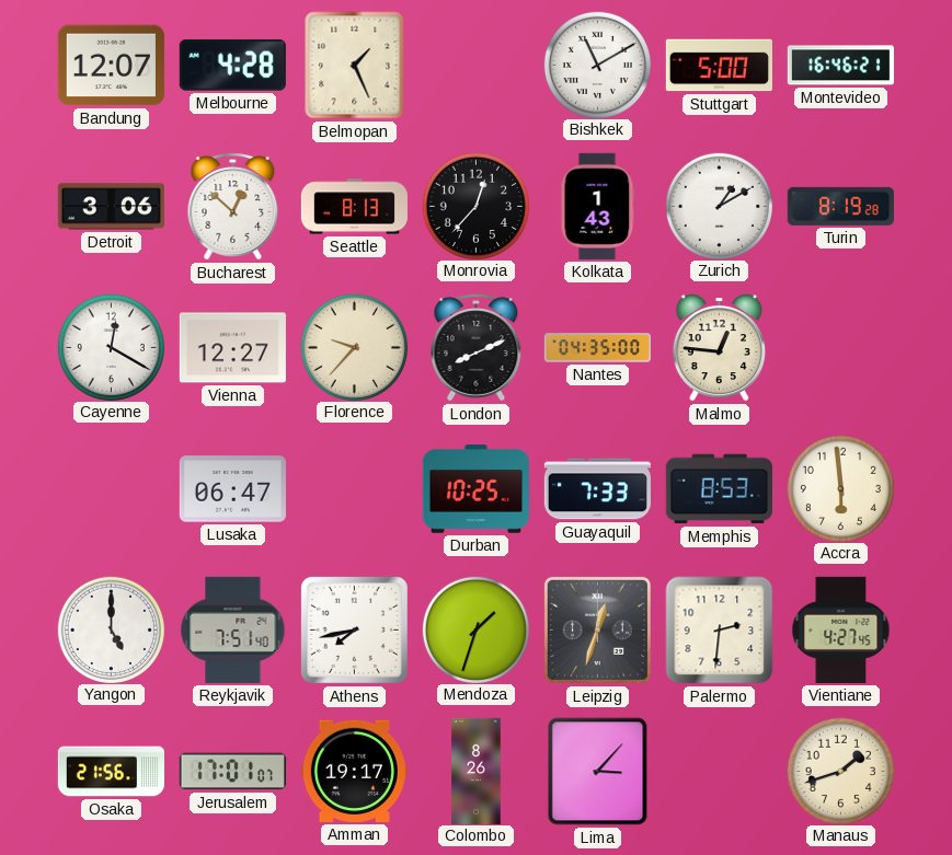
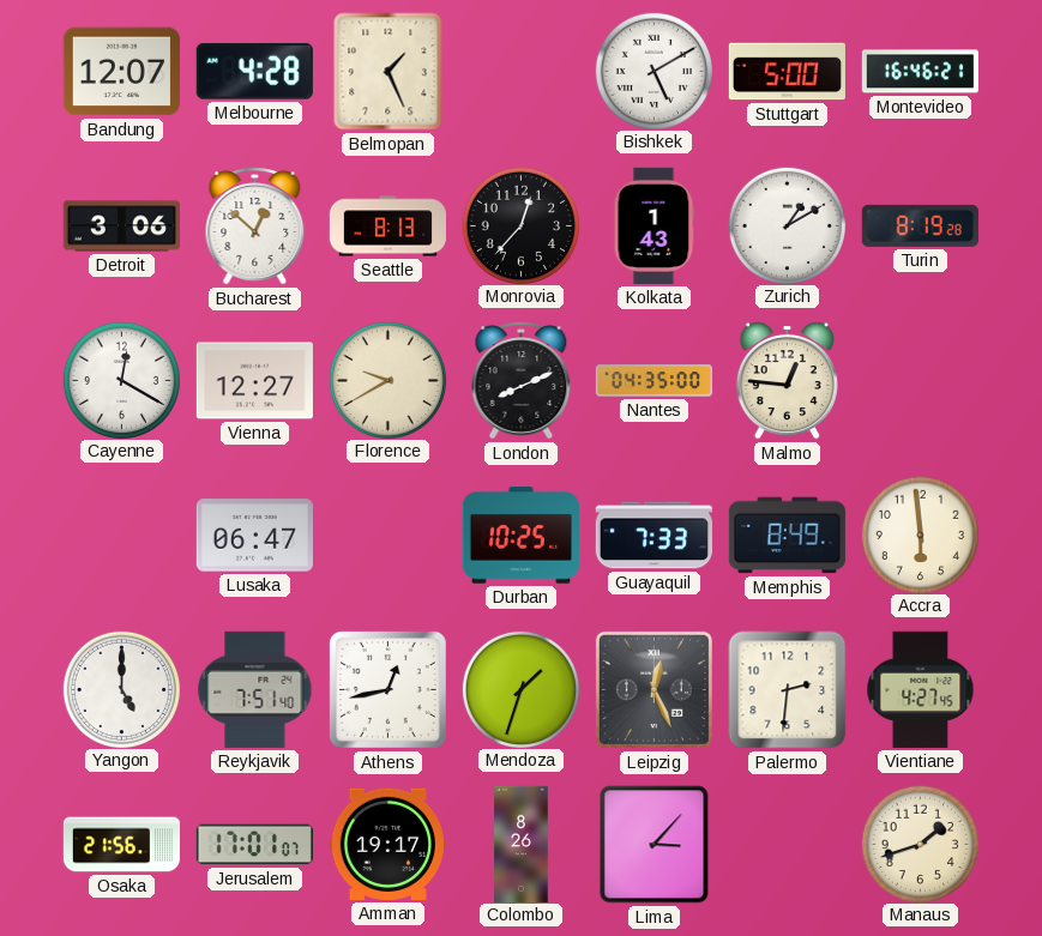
Bishkek: 11:10 -> 5:10
Florence: 9:37 -> 9:40
Memphis: 8:53 -> 8:49
Athens: 7:43 -> 12:43
Leipzig: 12:33 -> 12:26
